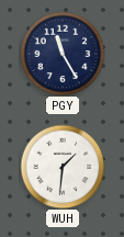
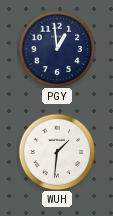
PGY: 11:25 -> 12:59
